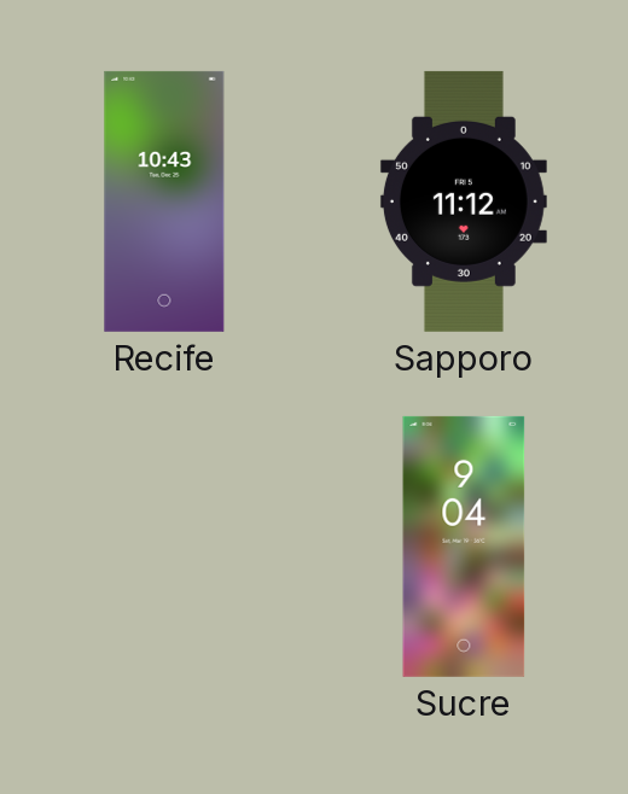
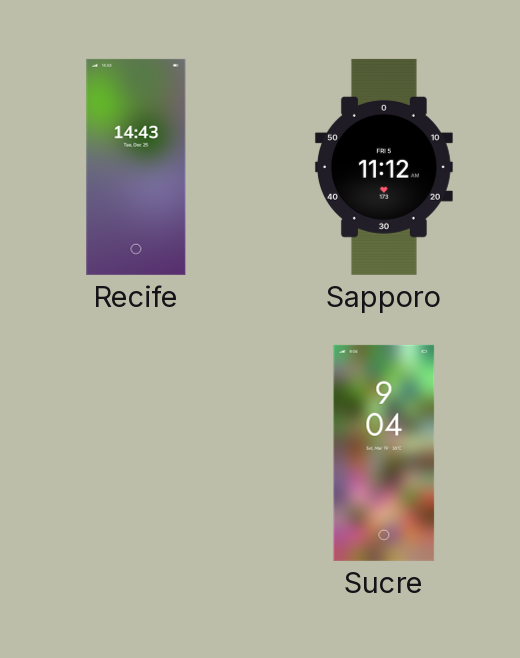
Recife: 10:43 -> 14:43
